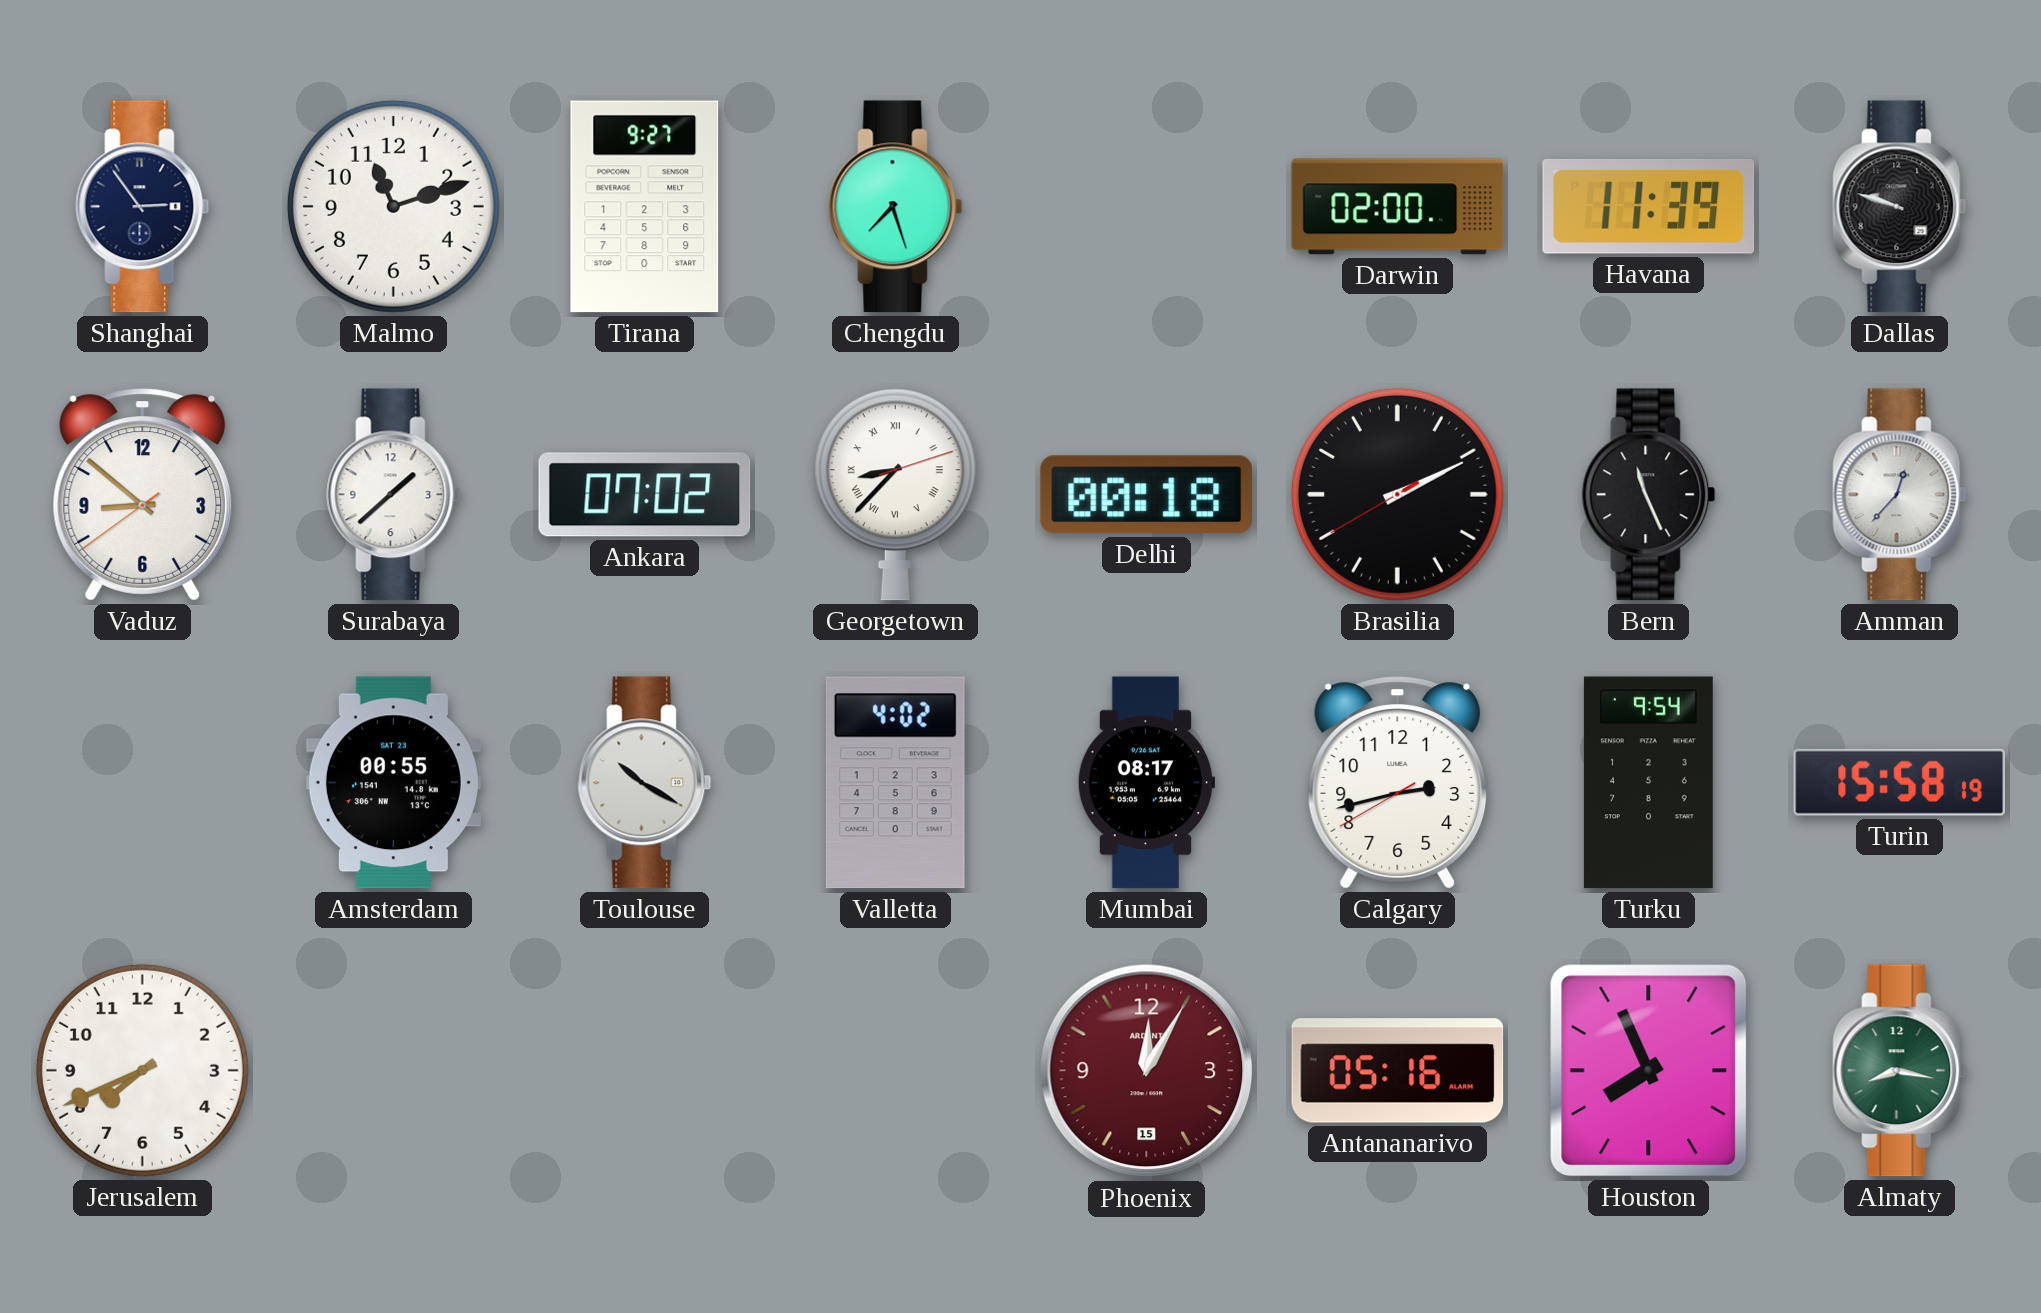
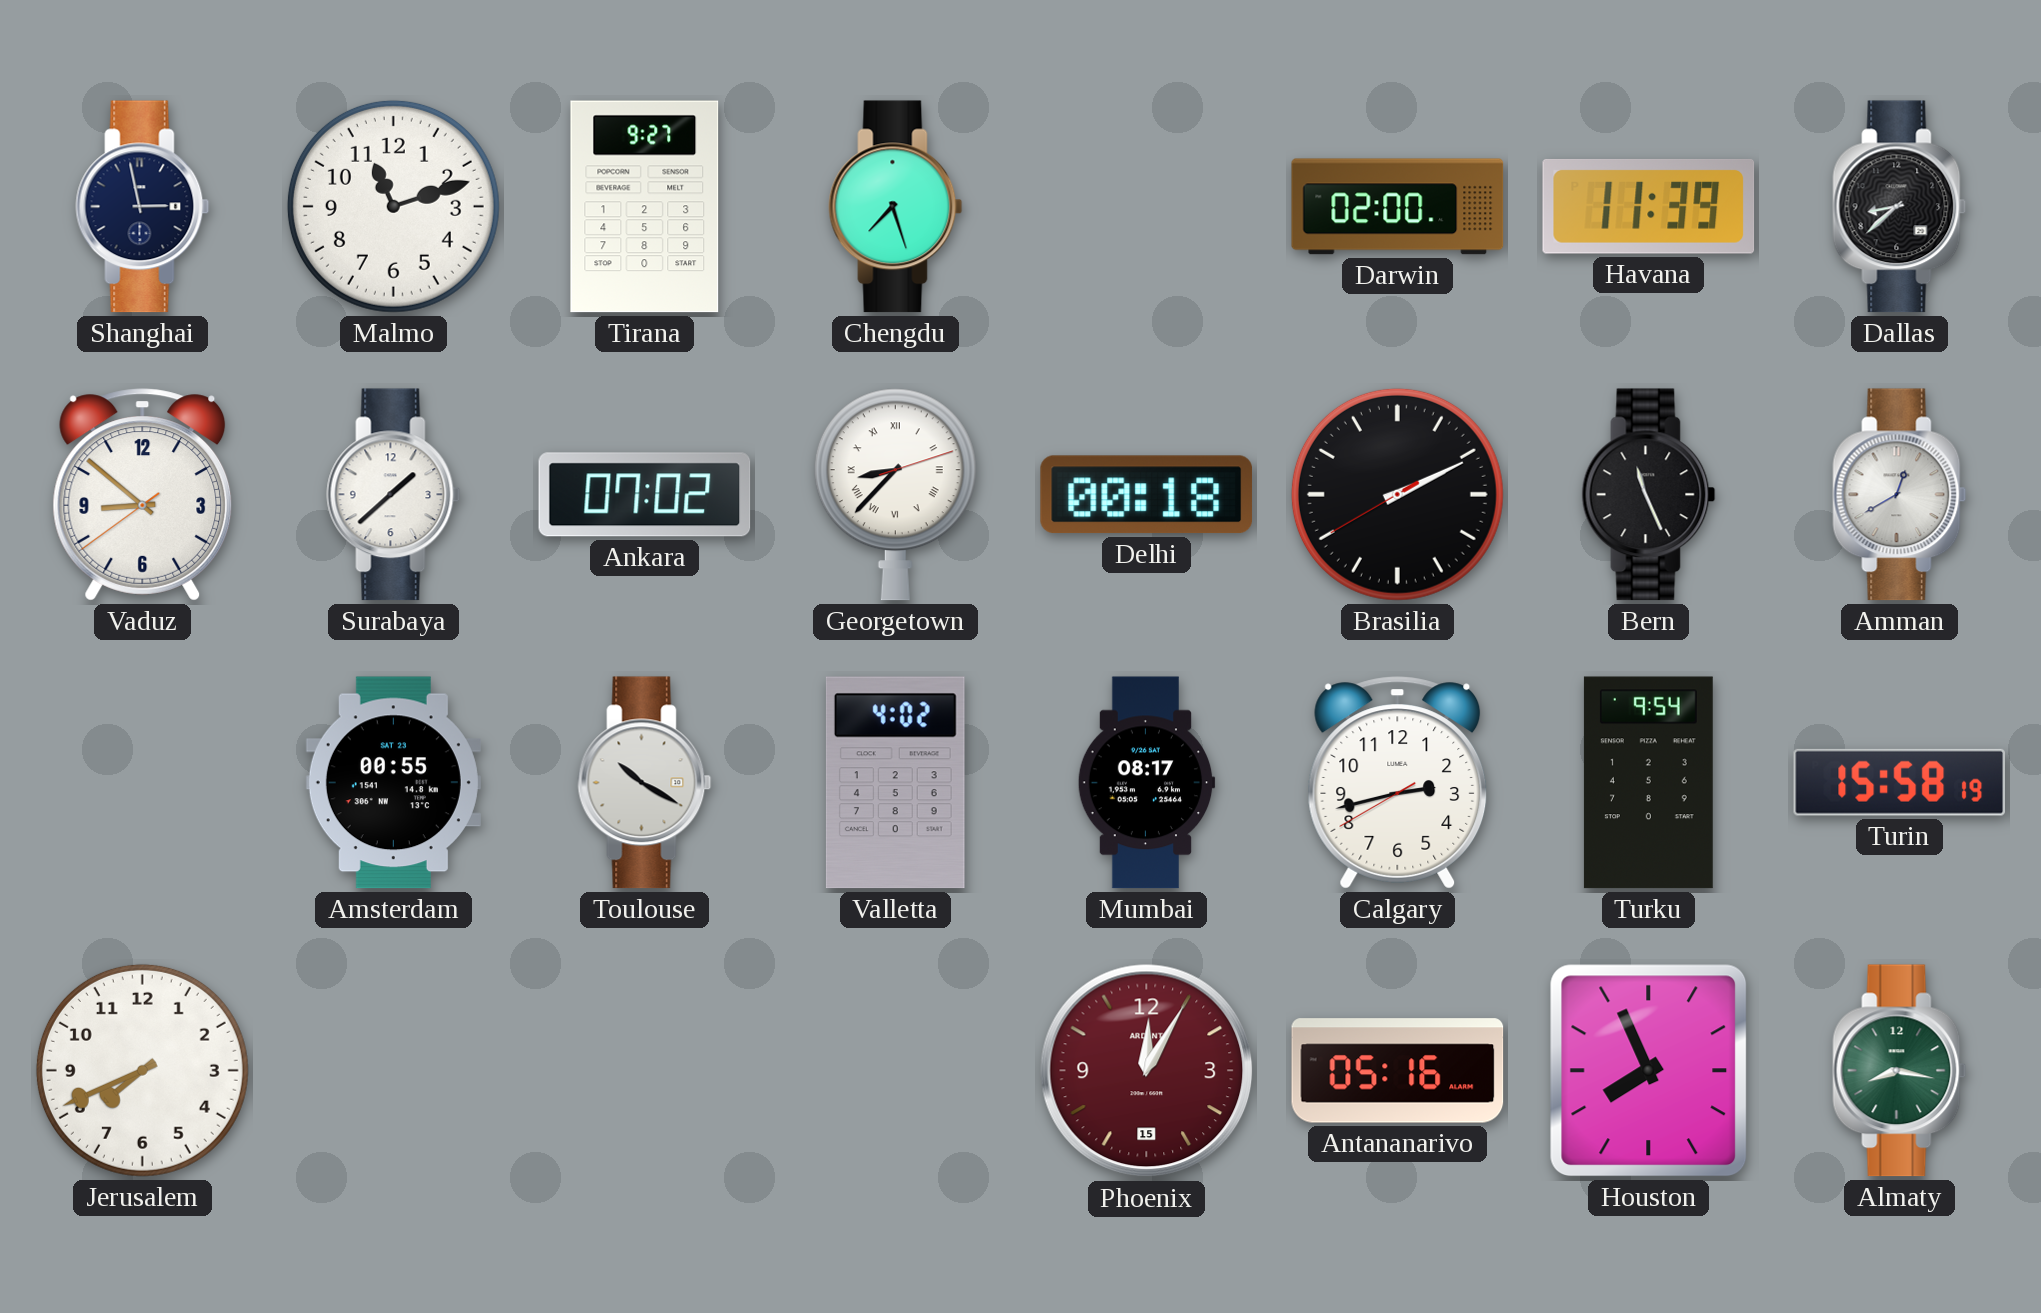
Shanghai: 2:54 -> 2:58
Dallas: 9:48 -> 8:38
Amman: 12:37 -> 12:40
